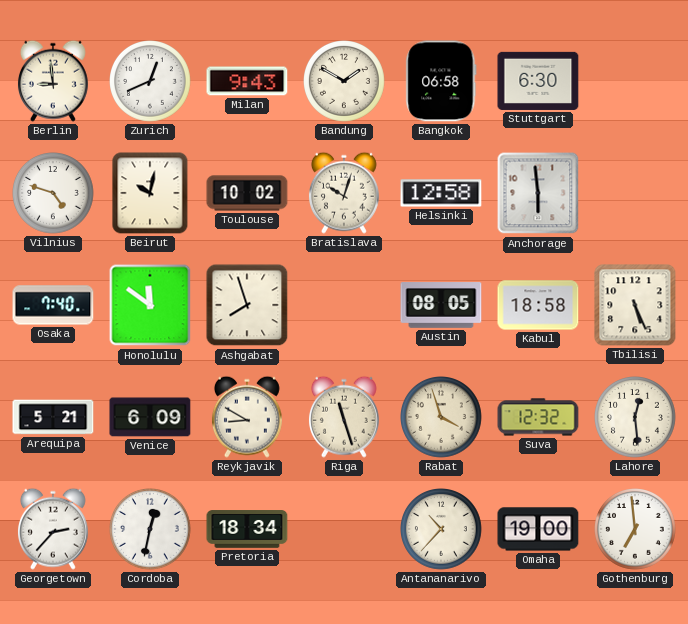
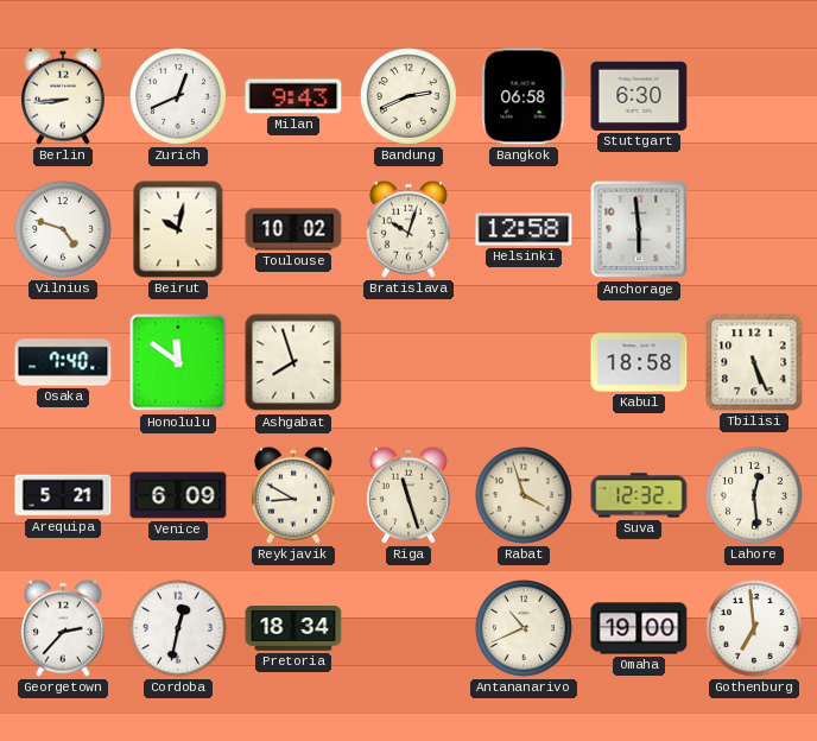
Berlin: 8:59 -> 8:44
Bandung: 1:50 -> 2:41
Austin: 08:05 -> none
Antananarivo: 10:37 -> 10:41
